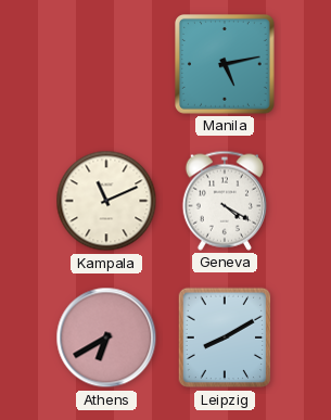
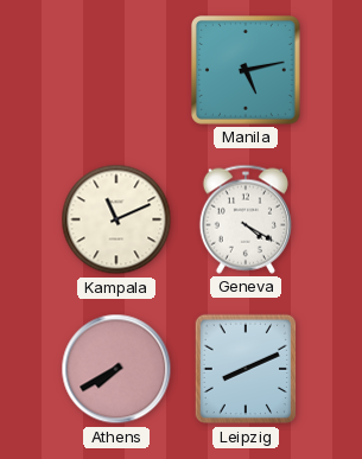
Athens: 6:40 -> 7:40
Leipzig: 8:10 -> 8:11
